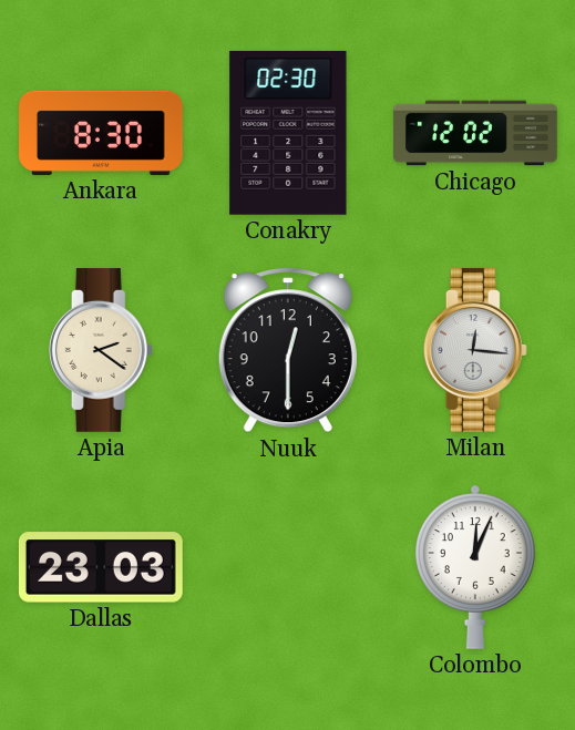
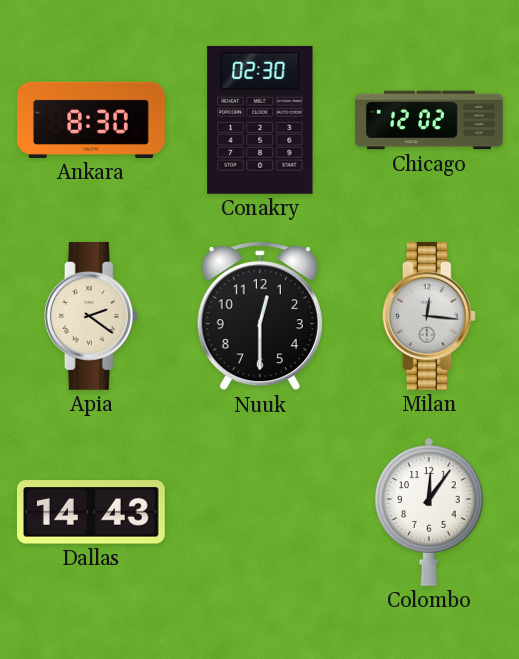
Dallas: 23:03 -> 14:43
Colombo: 12:04 -> 12:06
